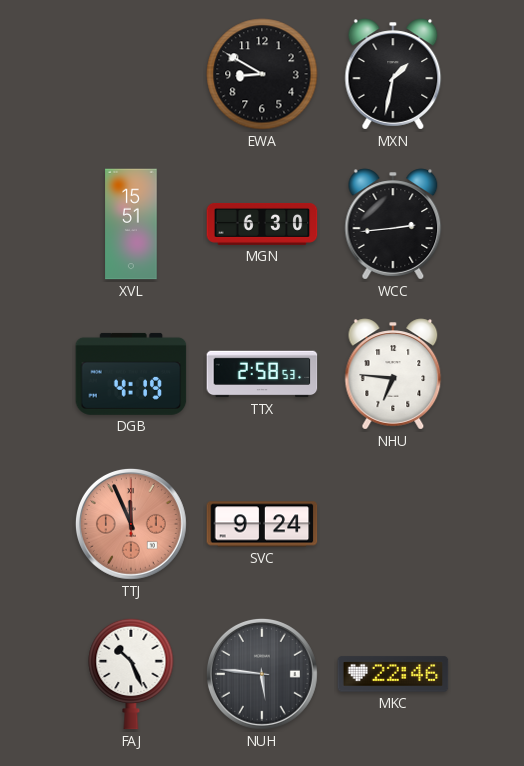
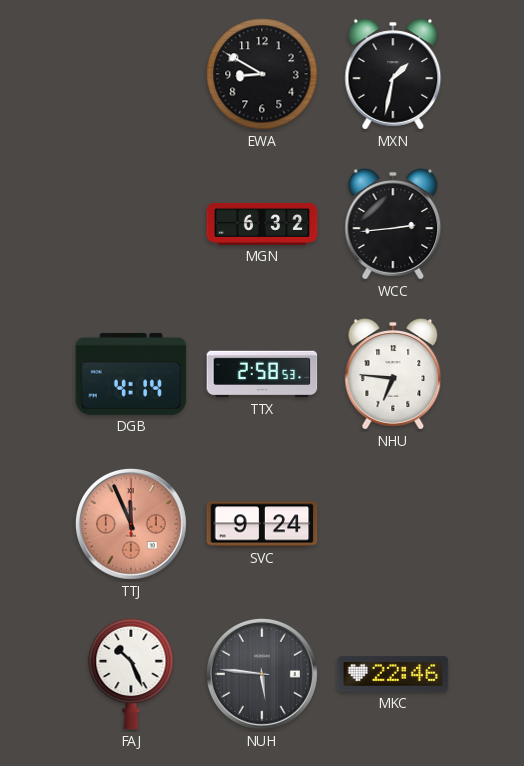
XVL: 15:51 -> none
MGN: 6:30 -> 6:32
DGB: 4:19 -> 4:14
